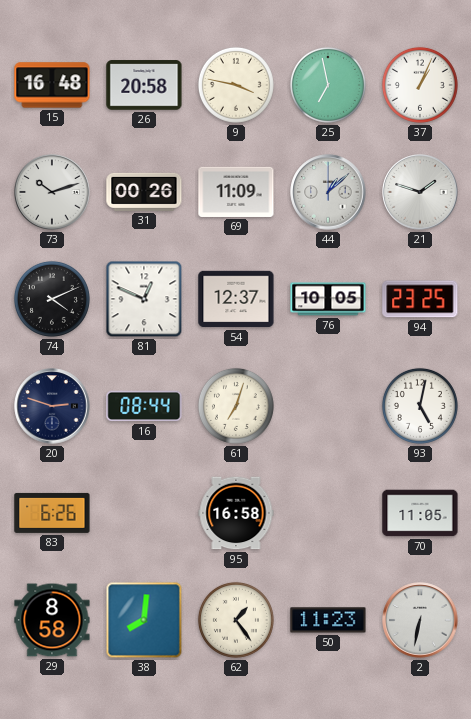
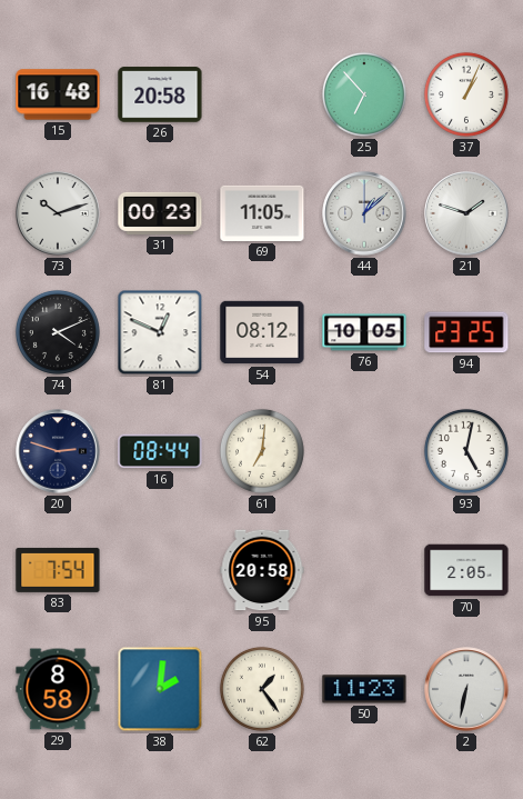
9: 3:47 -> none
25: 6:58 -> 6:53
31: 00:26 -> 00:23
69: 11:09 -> 11:05
54: 12:37 -> 08:12
61: 7:03 -> 7:01
83: 6:26 -> 7:54
95: 16:58 -> 20:58
70: 11:05 -> 2:05
38: 8:01 -> 2:01
